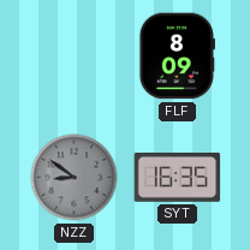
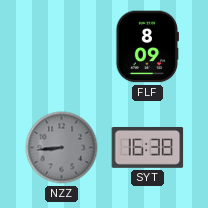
NZZ: 8:51 -> 8:44
SYT: 16:35 -> 16:38
